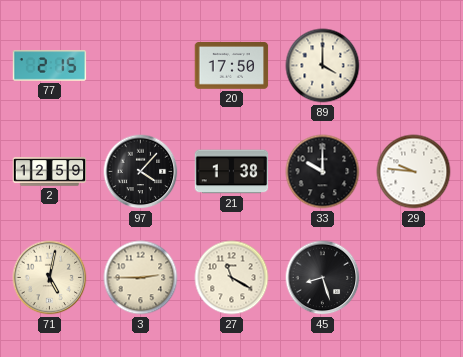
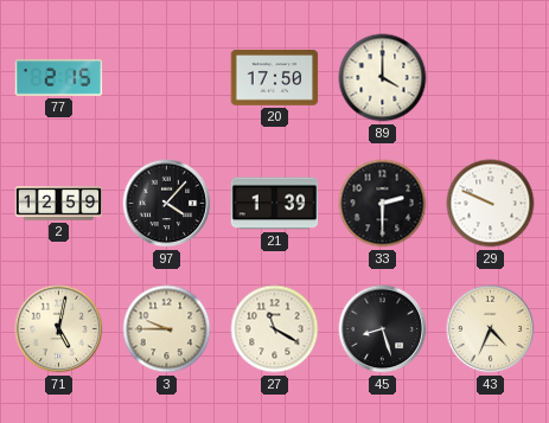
21: 1:38 -> 1:39
33: 10:00 -> 2:30
29: 9:46 -> 9:49
3: 2:45 -> 9:45
43: none -> 4:34
